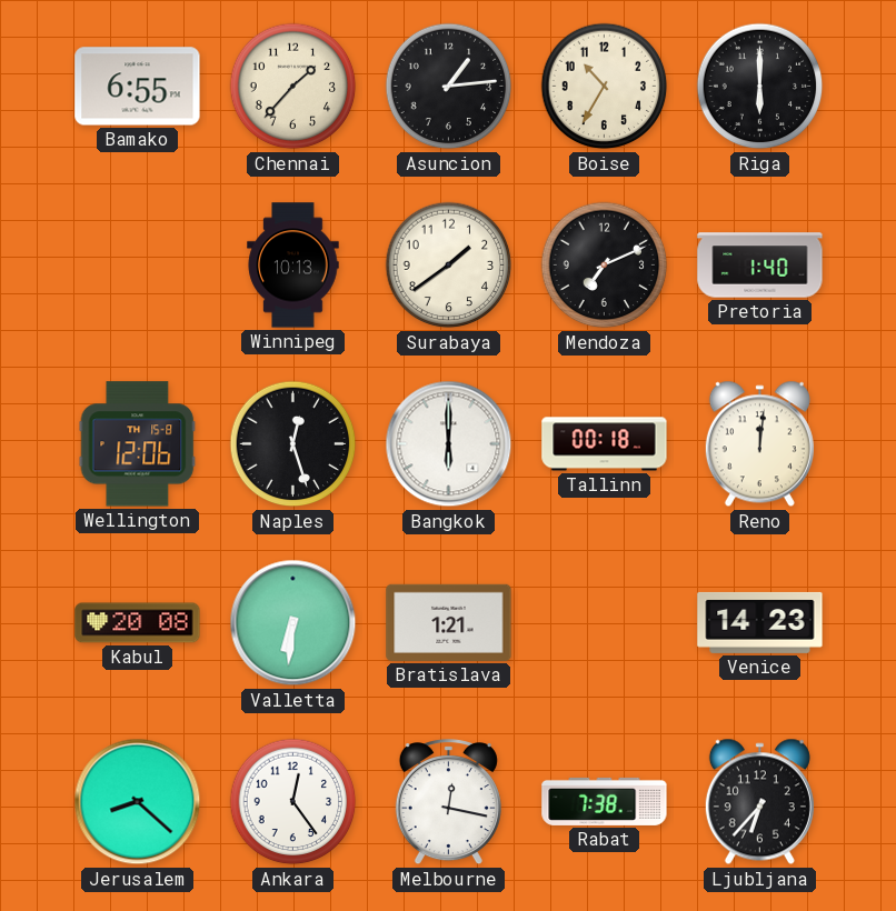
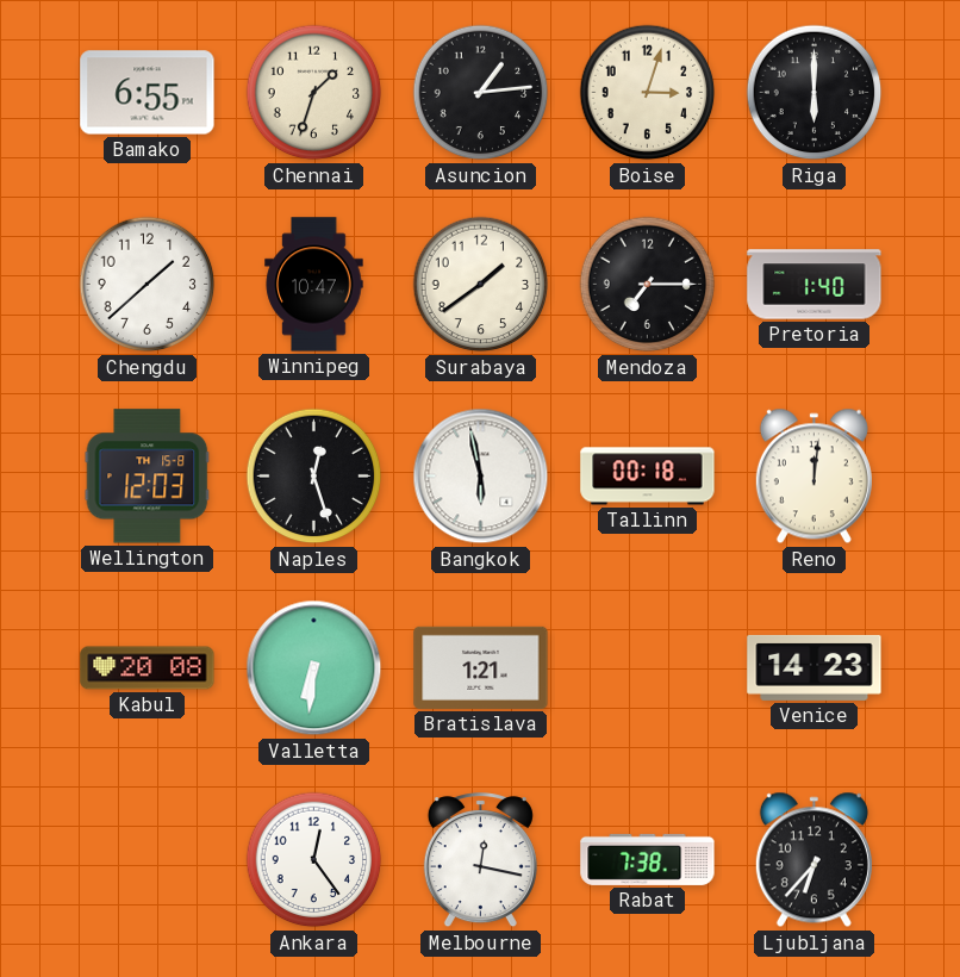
Chennai: 1:37 -> 1:33
Boise: 10:35 -> 3:03
Chengdu: none -> 1:38
Winnipeg: 10:13 -> 10:47
Mendoza: 7:11 -> 7:15
Wellington: 12:06 -> 12:03
Bangkok: 6:00 -> 5:58
Jerusalem: 8:22 -> none
